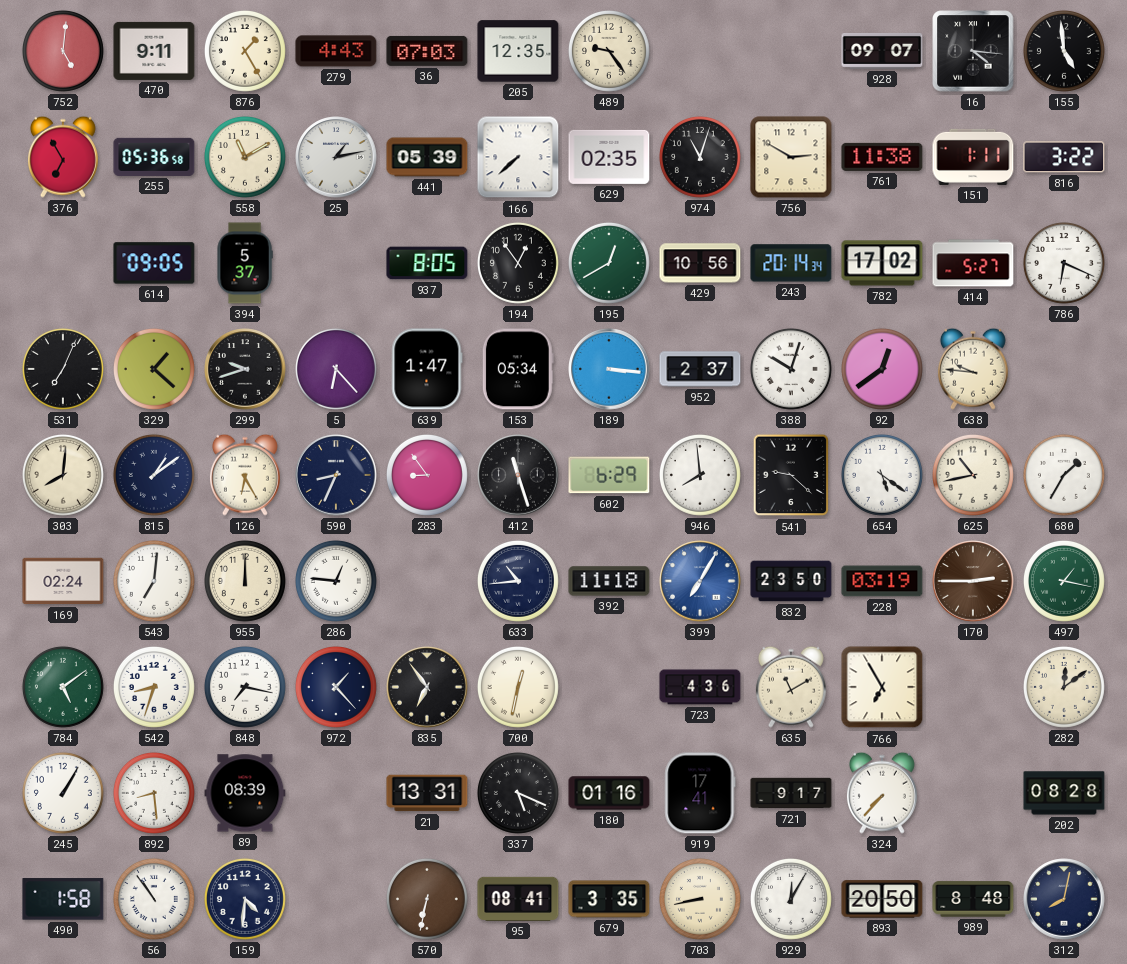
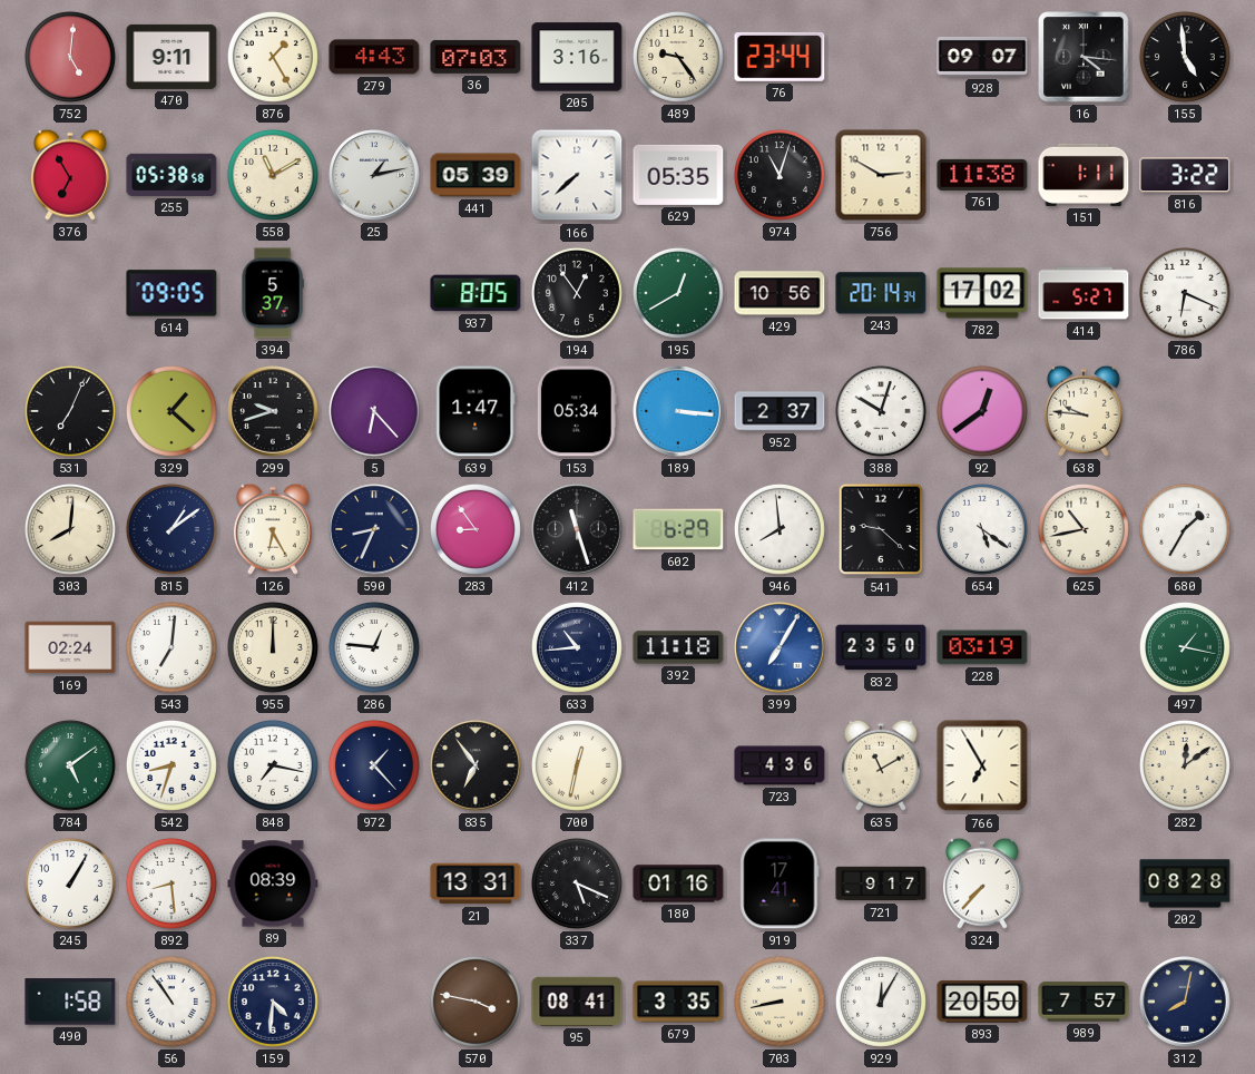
205: 12:35 -> 3:16
76: none -> 23:44
255: 05:36 -> 05:38
629: 02:35 -> 05:35
170: 2:45 -> none
570: 6:32 -> 3:47
989: 8:48 -> 7:57
